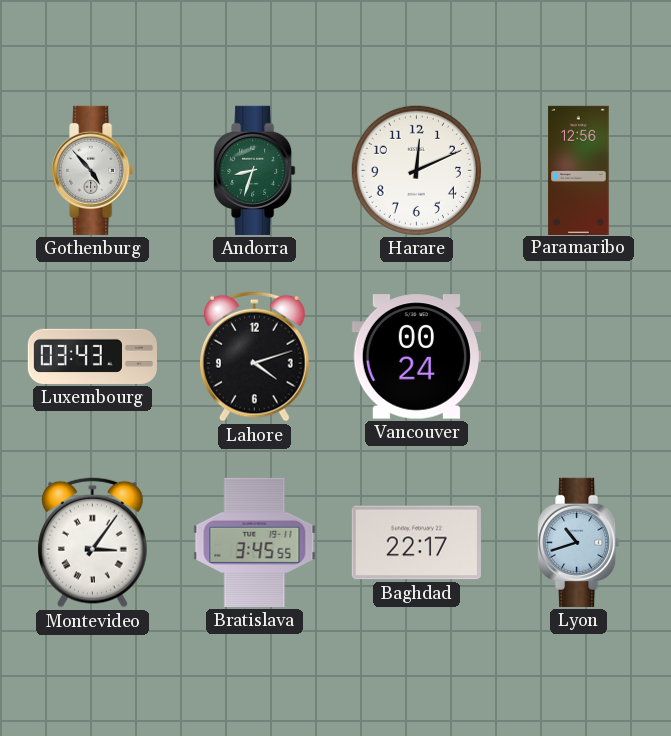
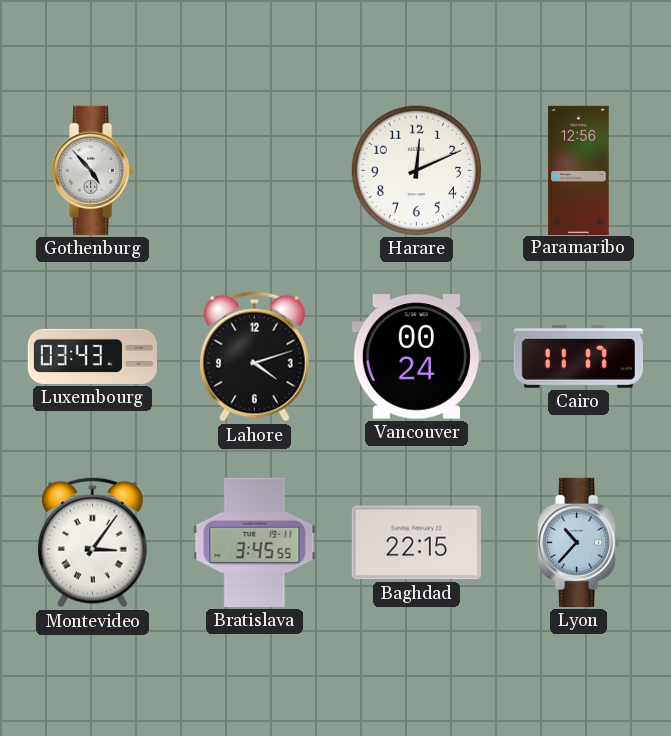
Andorra: 8:33 -> none
Cairo: none -> 11:17
Baghdad: 22:17 -> 22:15
Lyon: 10:42 -> 10:37
